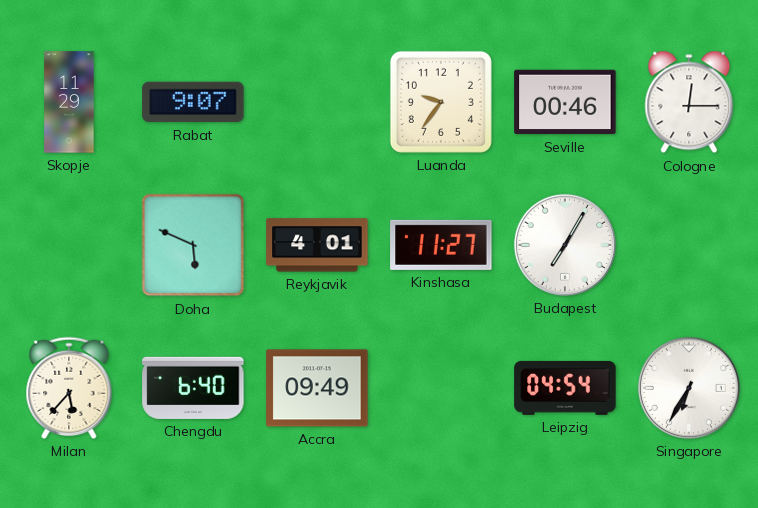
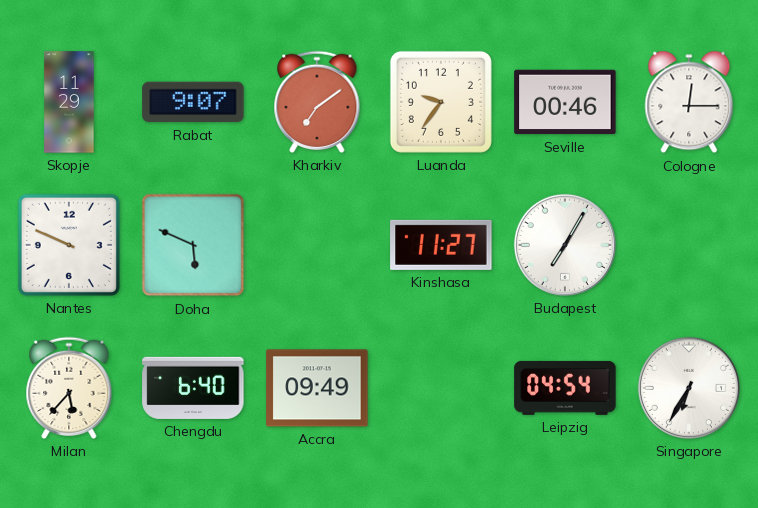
Kharkiv: none -> 7:09
Nantes: none -> 9:49
Reykjavik: 4:01 -> none
